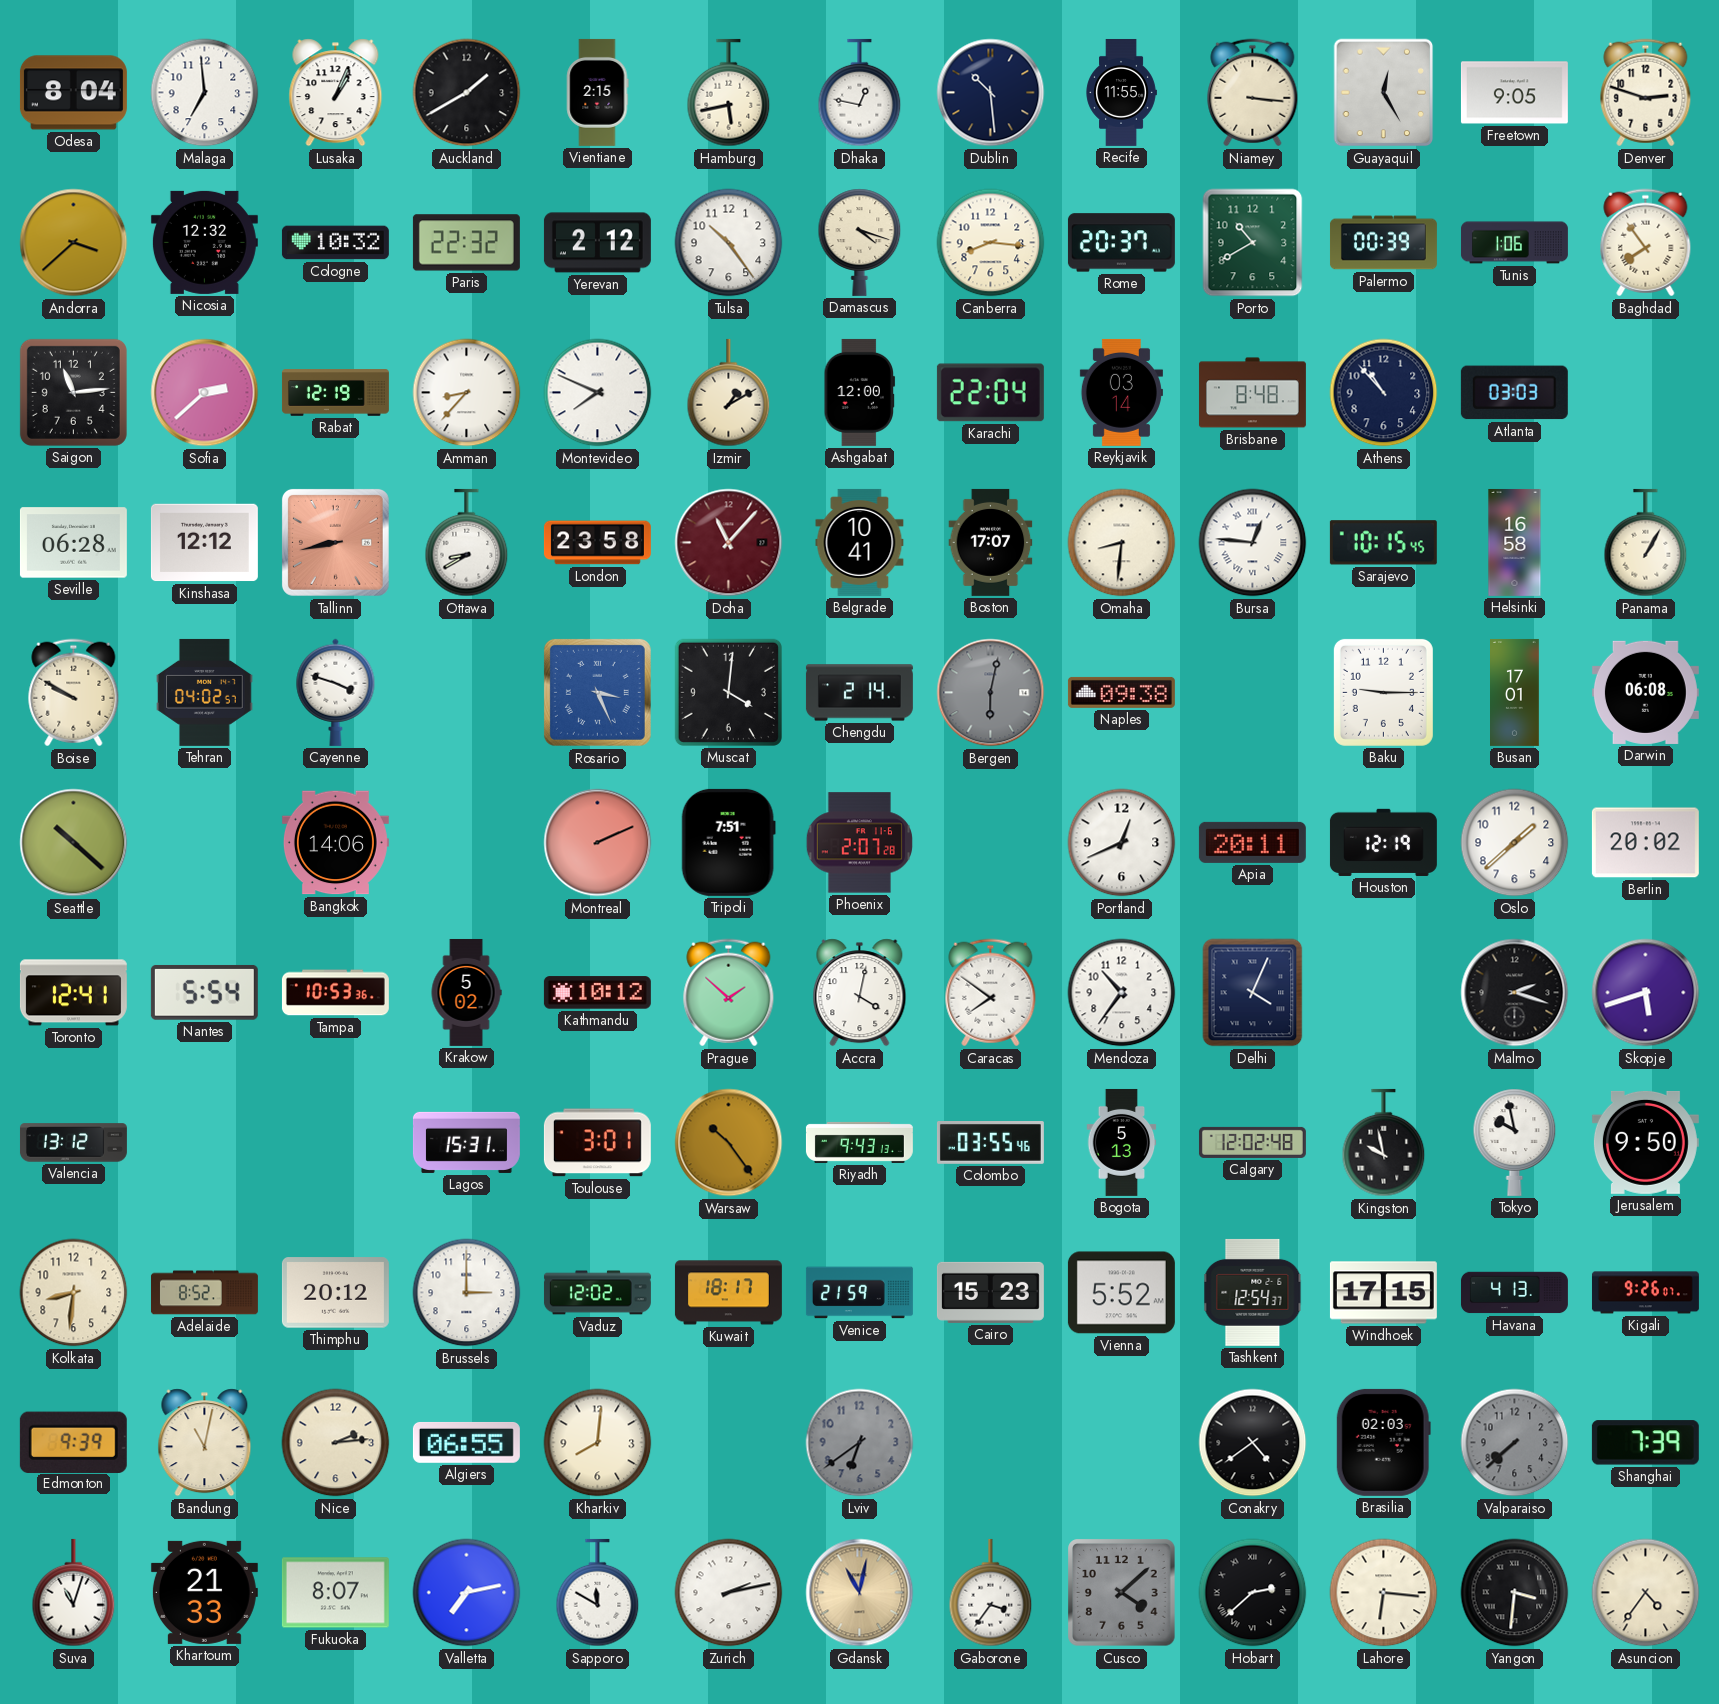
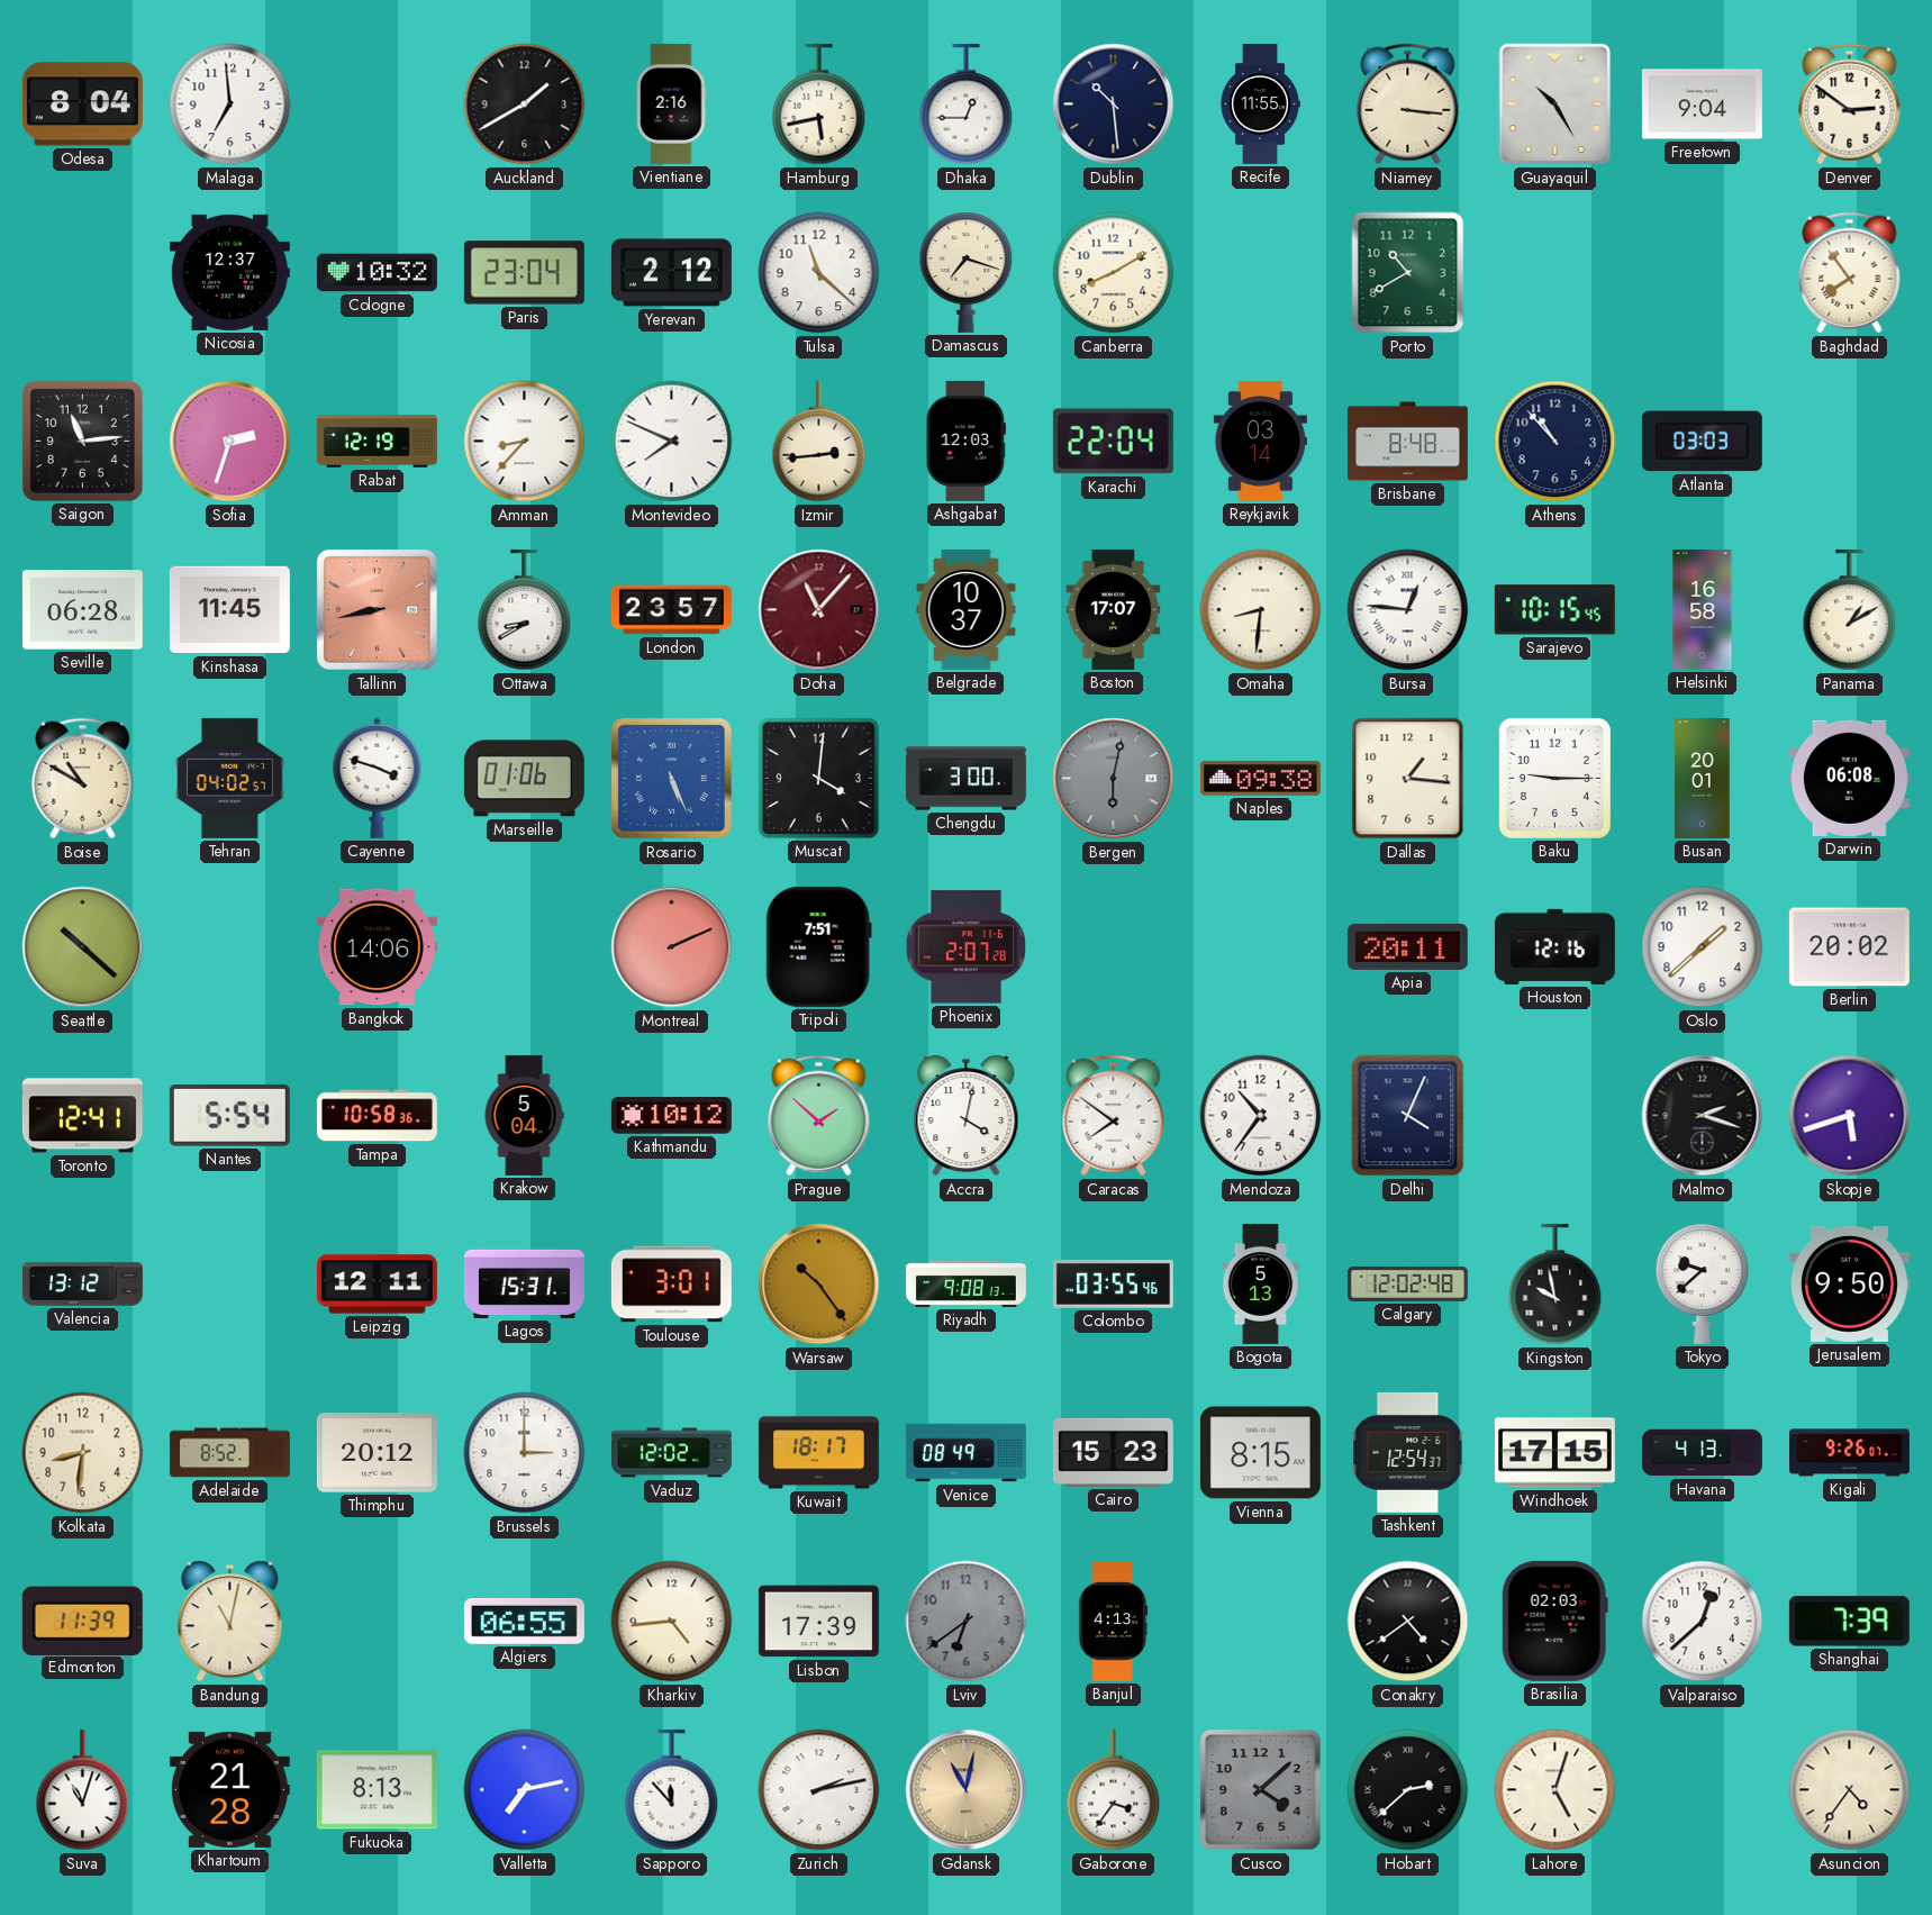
Lusaka: 1:04 -> none
Vientiane: 2:15 -> 2:16
Dhaka: 12:47 -> 12:45
Guayaquil: 12:25 -> 10:25
Freetown: 9:05 -> 9:04
Denver: 2:48 -> 2:51
Andorra: 3:38 -> none
Nicosia: 12:32 -> 12:37
Paris: 22:32 -> 23:04
Tulsa: 10:24 -> 11:22
Damascus: 4:18 -> 7:18
Canberra: 8:16 -> 8:10
Rome: 20:37 -> none
Palermo: 00:39 -> none
Tunis: 1:06 -> none
Sofia: 2:38 -> 2:33
Izmir: 1:10 -> 2:44
Ashgabat: 12:00 -> 12:03
Kinshasa: 12:12 -> 11:45
London: 23:58 -> 23:57
Belgrade: 10:41 -> 10:37
Panama: 1:05 -> 1:10
Boise: 9:50 -> 10:50
Marseille: none -> 01:06
Rosario: 3:26 -> 5:26
Chengdu: 2:14 -> 3:00
Dallas: none -> 1:16
Busan: 17:01 -> 20:01
Portland: 12:41 -> none
Houston: 12:19 -> 12:16
Tampa: 10:53 -> 10:58
Krakow: 5:02 -> 5:04
Leipzig: none -> 12:11
Riyadh: 9:43 -> 9:08
Tokyo: 9:58 -> 9:38
Venice: 21:59 -> 08:49
Vienna: 5:52 -> 8:15
Edmonton: 9:39 -> 11:39
Nice: 2:14 -> none
Kharkiv: 8:01 -> 4:44
Lisbon: none -> 17:39
Banjul: none -> 4:13
Valparaiso: 7:38 -> 12:38
Valparaiso dial: grey -> white
Khartoum: 21:33 -> 21:28
Fukuoka: 8:07 -> 8:13
Sapporo: 11:50 -> 11:53
Lahore: 6:16 -> 5:03
Yangon: 3:31 -> none
